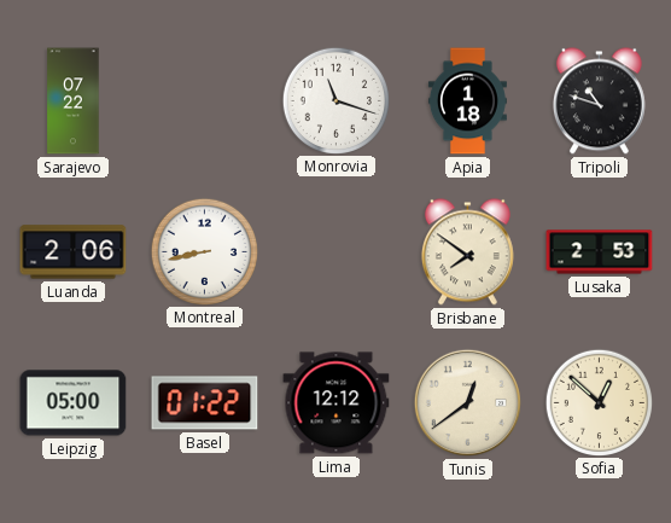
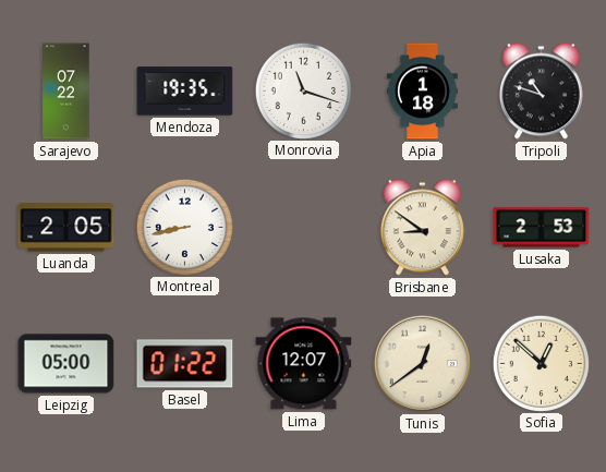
Mendoza: none -> 19:35
Luanda: 2:06 -> 2:05
Brisbane: 7:51 -> 8:51
Lima: 12:12 -> 12:07
